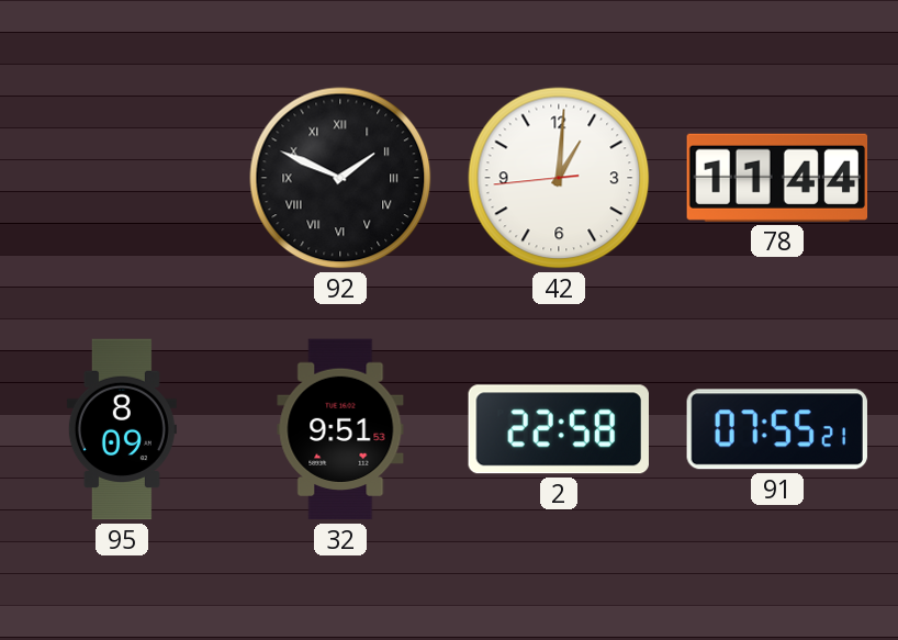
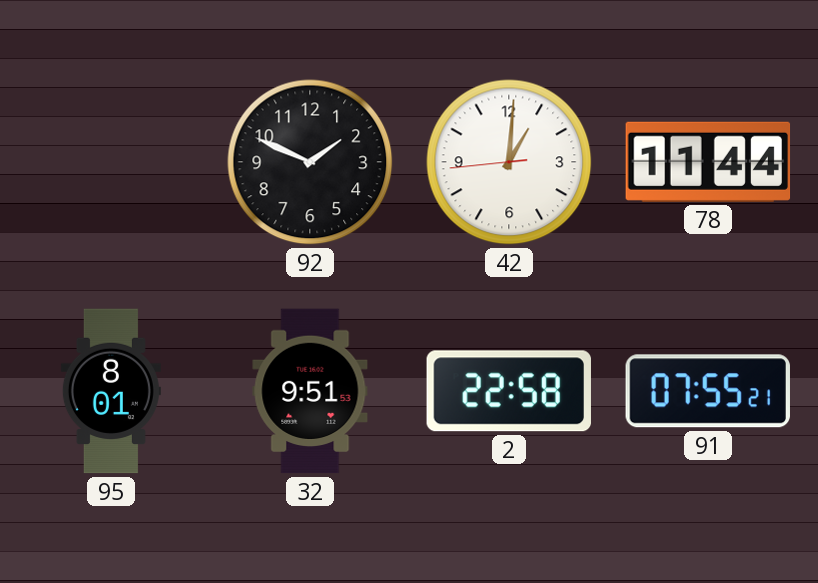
92 numerals: Roman -> Arabic
95: 8:09 -> 8:01
